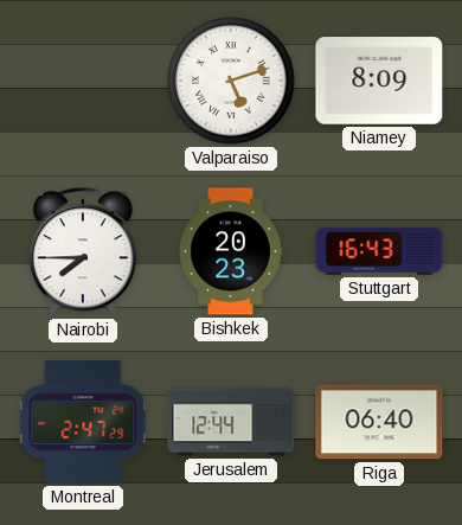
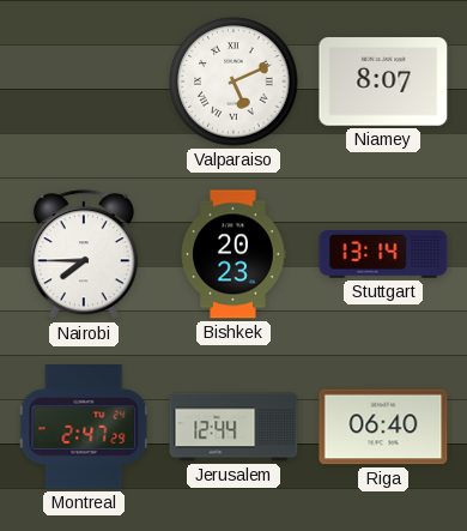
Valparaiso: 5:12 -> 5:11
Niamey: 8:09 -> 8:07
Stuttgart: 16:43 -> 13:14
